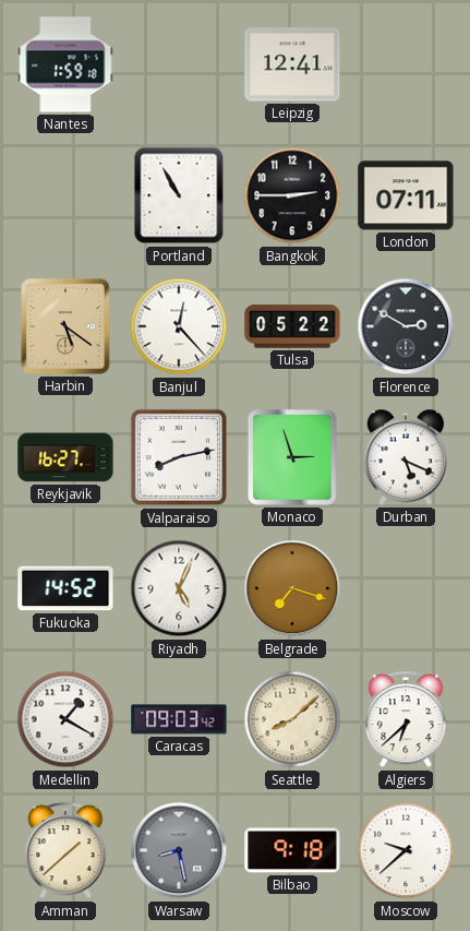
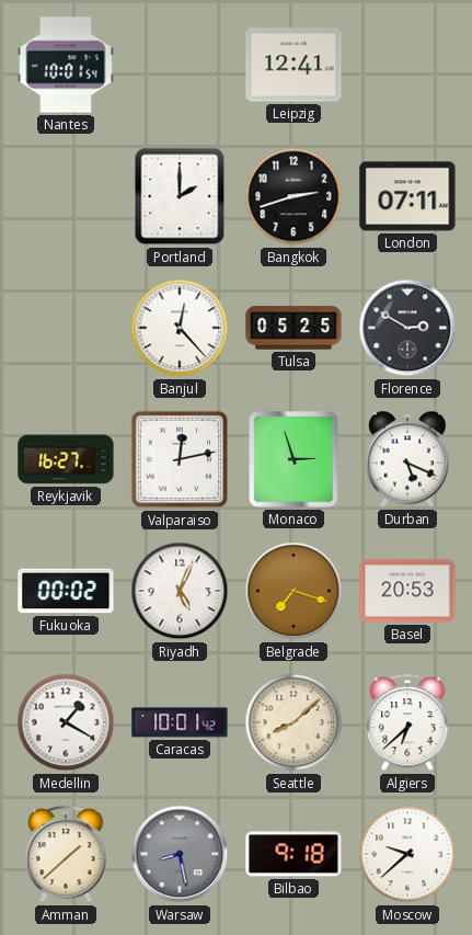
Nantes: 1:59 -> 10:01
Portland: 10:55 -> 2:00
Bangkok: 2:45 -> 2:42
Harbin: 5:21 -> none
Tulsa: 05:22 -> 05:25
Valparaiso: 8:13 -> 12:13
Fukuoka: 14:52 -> 00:02
Basel: none -> 20:53
Caracas: 09:03 -> 10:01
